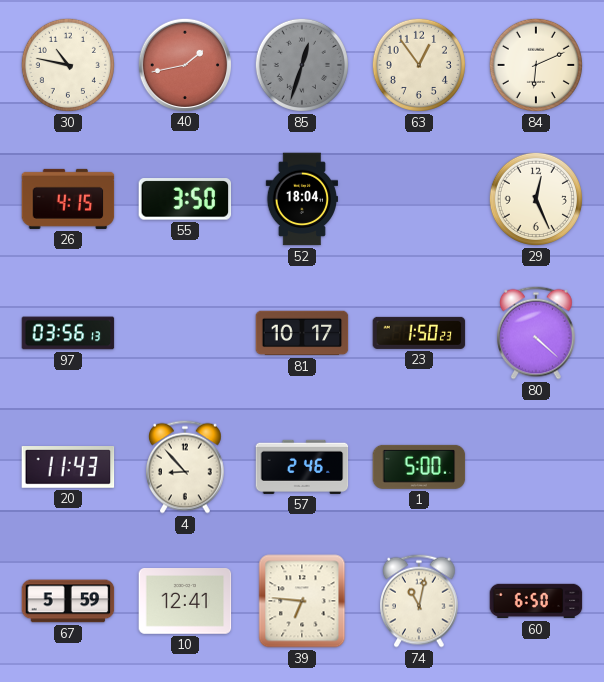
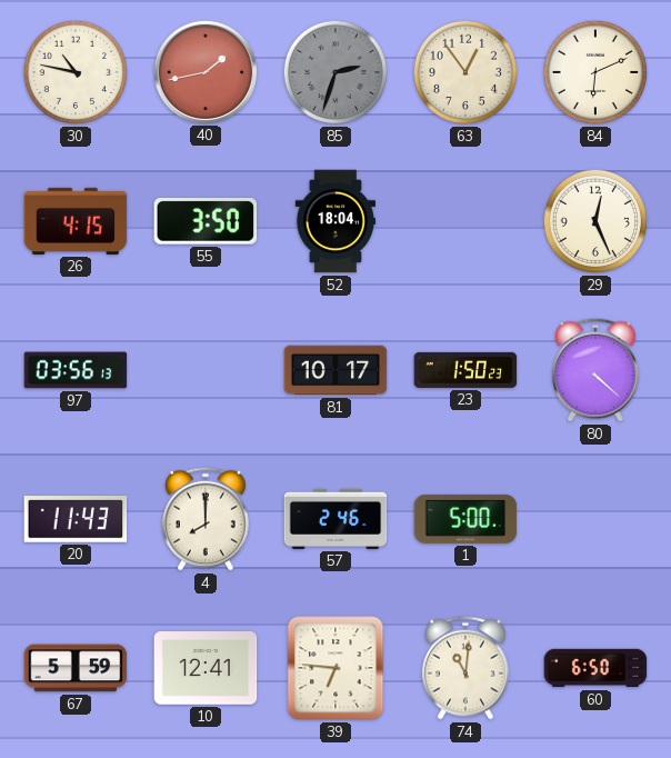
85: 12:33 -> 2:33
4: 8:53 -> 8:00
74: 11:02 -> 11:01
